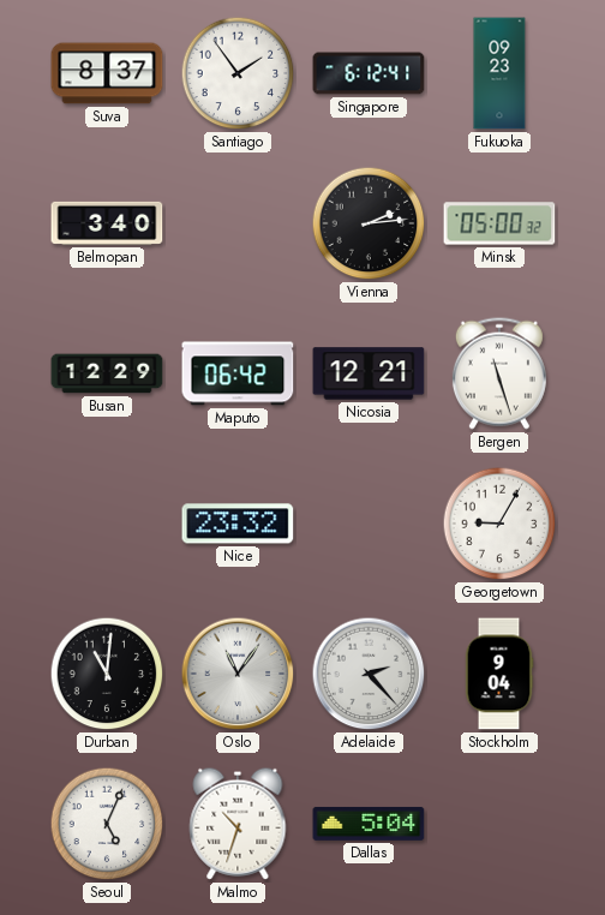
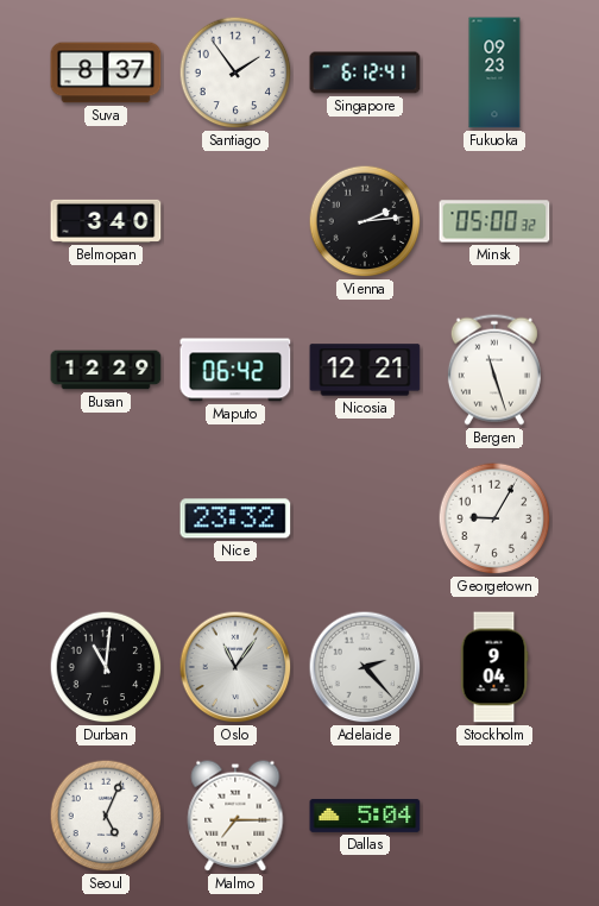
Malmo: 10:33 -> 7:15
